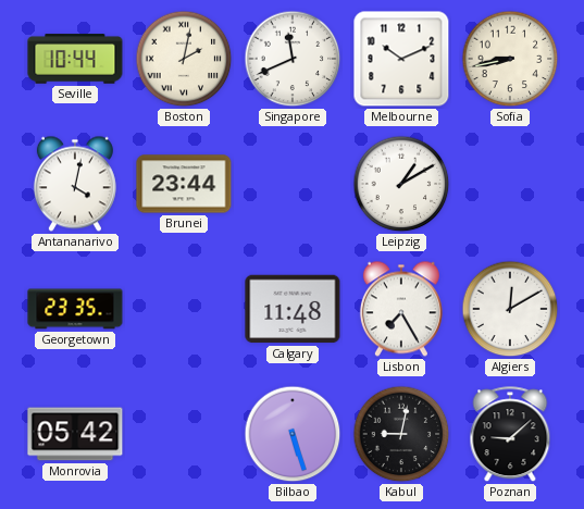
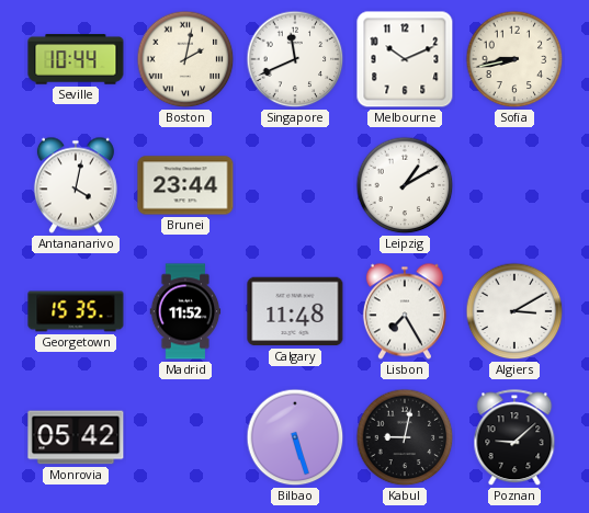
Georgetown: 23:35 -> 15:35
Madrid: none -> 11:52
Algiers: 12:10 -> 3:10
